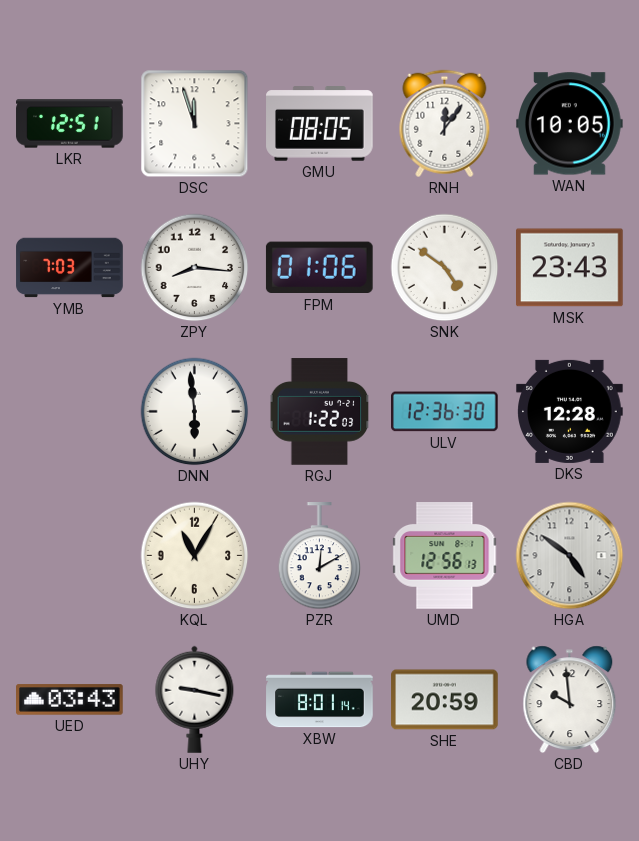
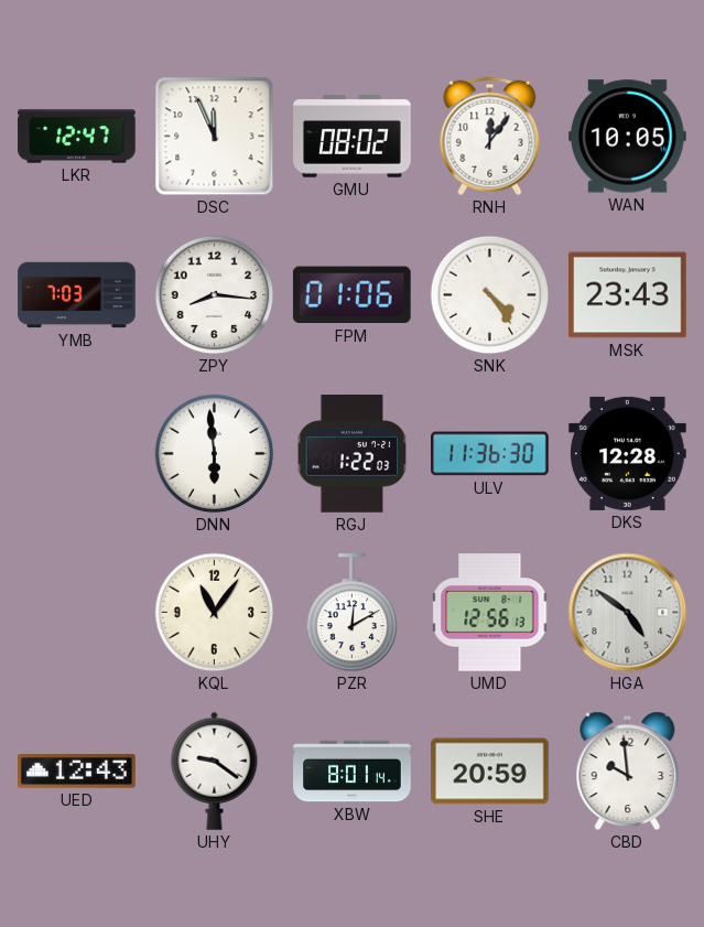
LKR: 12:51 -> 12:47
DSC: 11:57 -> 11:56
GMU: 08:05 -> 08:02
SNK: 4:51 -> 4:24
ULV: 12:36 -> 11:36
KQL: 11:05 -> 11:06
UED: 03:43 -> 12:43
UHY: 9:17 -> 9:21
